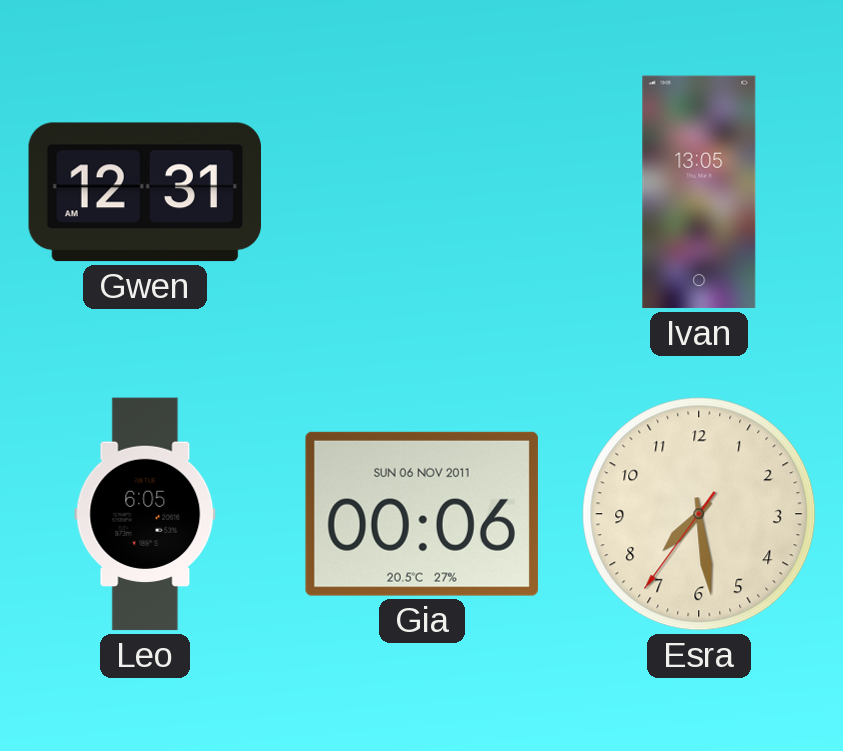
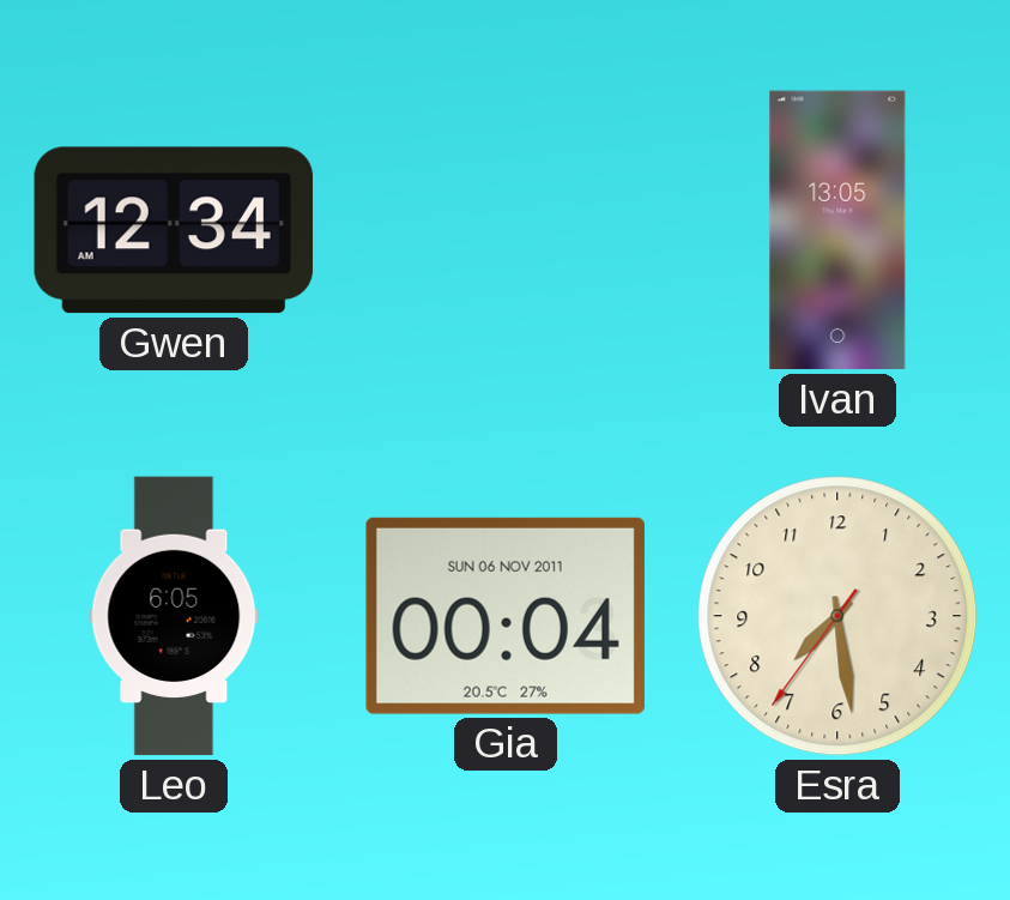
Gwen: 12:31 -> 12:34
Gia: 00:06 -> 00:04
